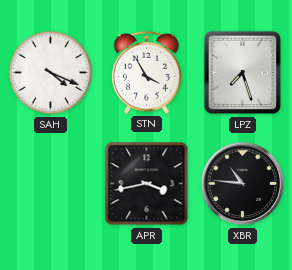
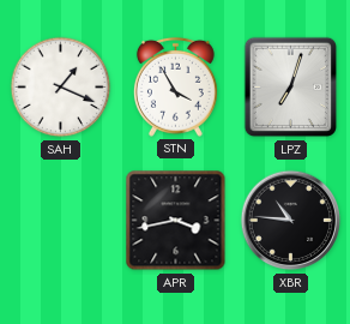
SAH: 4:19 -> 1:19
LPZ: 7:27 -> 7:03
